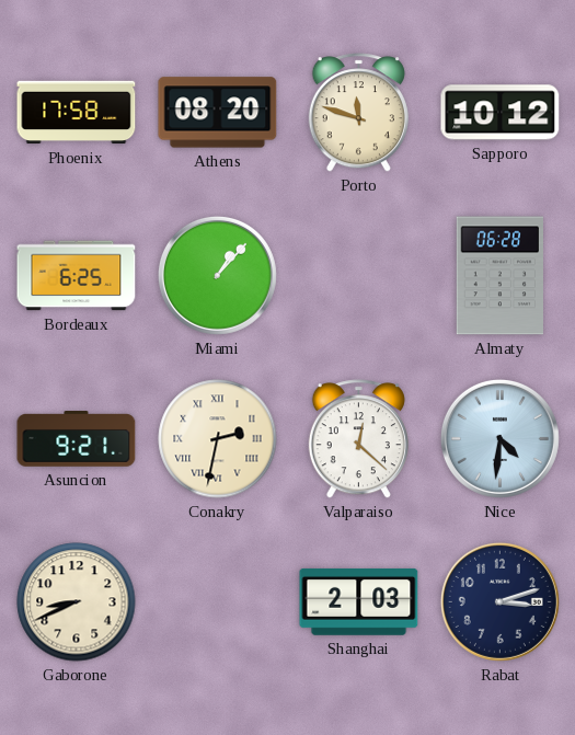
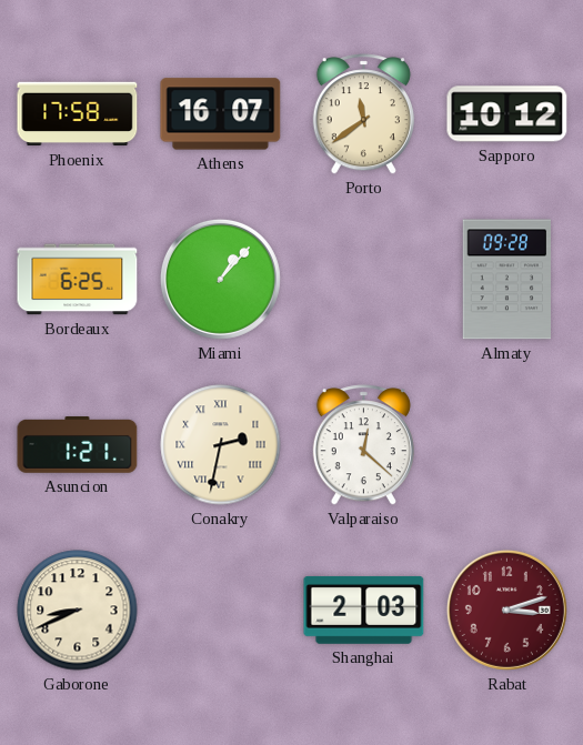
Athens: 08:20 -> 16:07
Porto: 11:48 -> 11:39
Almaty: 06:28 -> 09:28
Asuncion: 9:21 -> 1:21
Nice: 4:31 -> none
Rabat dial: navy -> burgundy
